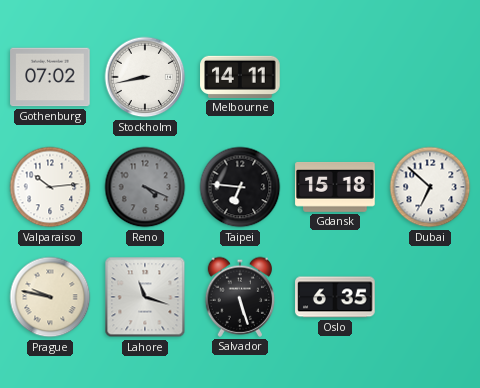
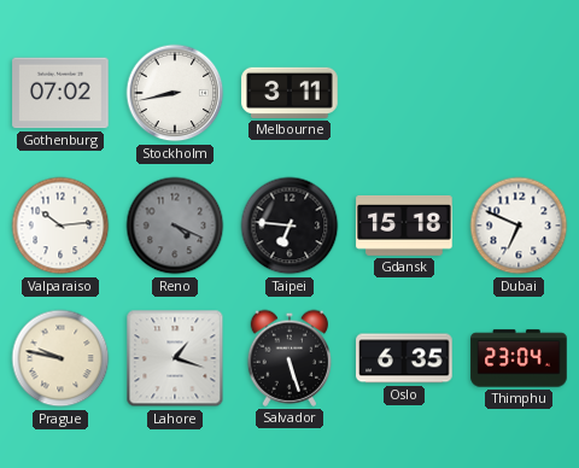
Melbourne: 14:11 -> 3:11
Dubai: 6:52 -> 6:49
Lahore: 11:18 -> 1:18
Thimphu: none -> 23:04
